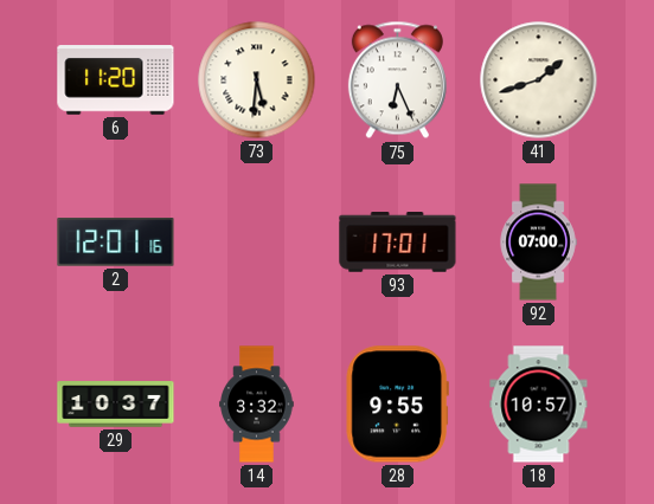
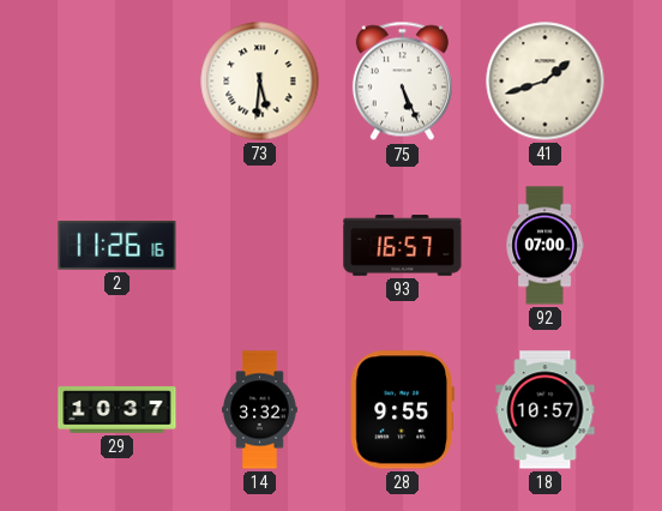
6: 11:20 -> none
75: 6:26 -> 5:26
2: 12:01 -> 11:26
93: 17:01 -> 16:57
